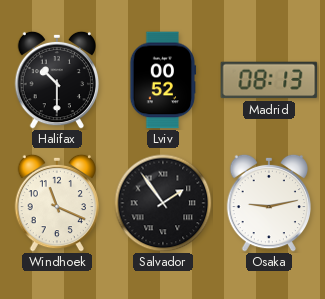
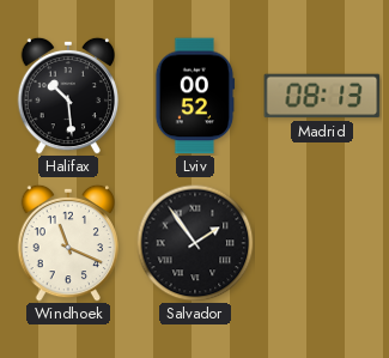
Halifax: 10:30 -> 10:29
Osaka: 9:13 -> none
